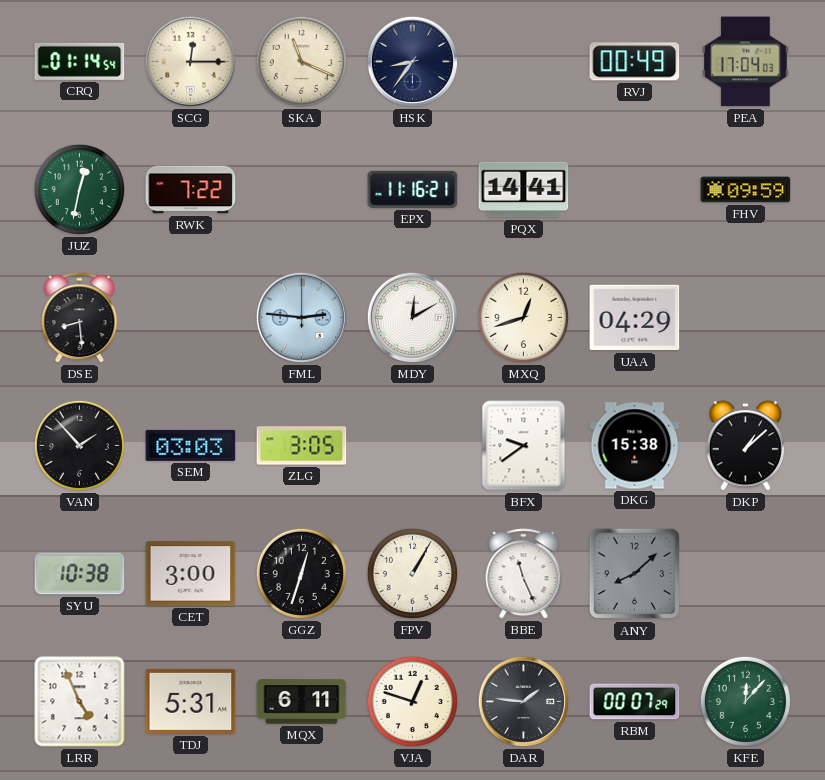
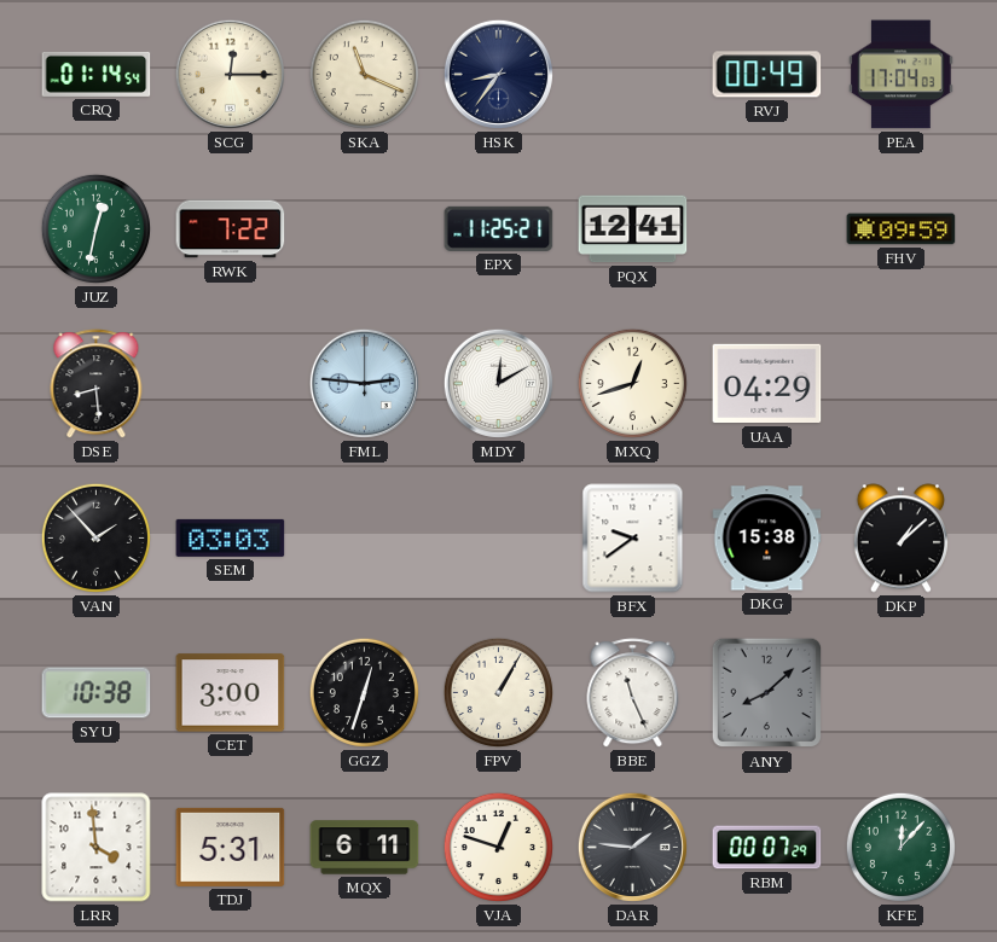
EPX: 11:16 -> 11:25
PQX: 14:41 -> 12:41
ZLG: 3:05 -> none
LRR: 4:56 -> 3:59
